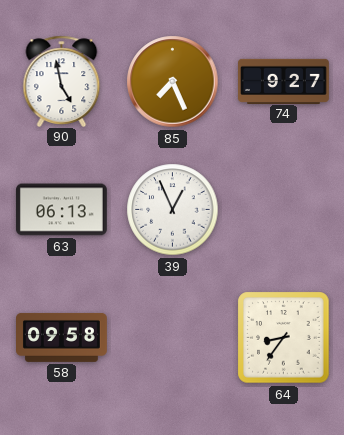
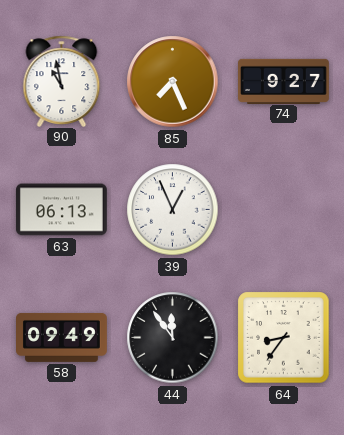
90: 4:58 -> 10:58
58: 09:58 -> 09:49
44: none -> 11:54
